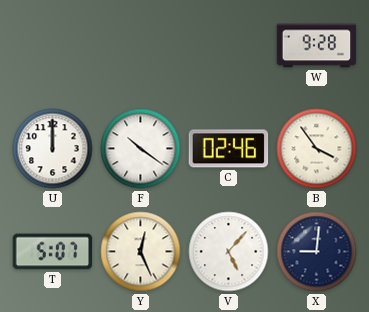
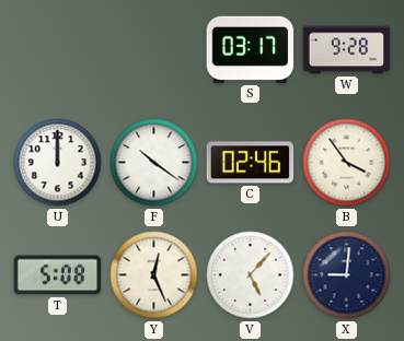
S: none -> 03:17
T: 5:07 -> 5:08
